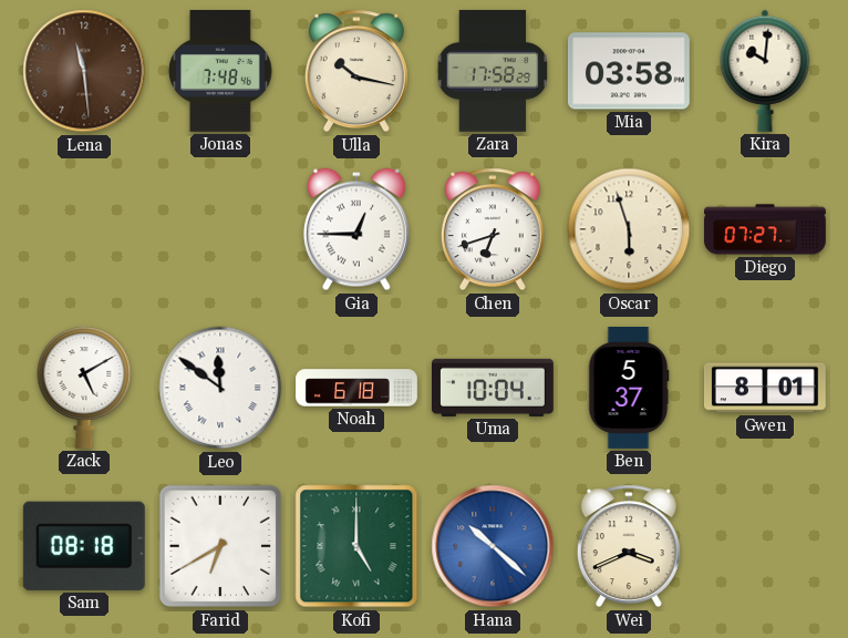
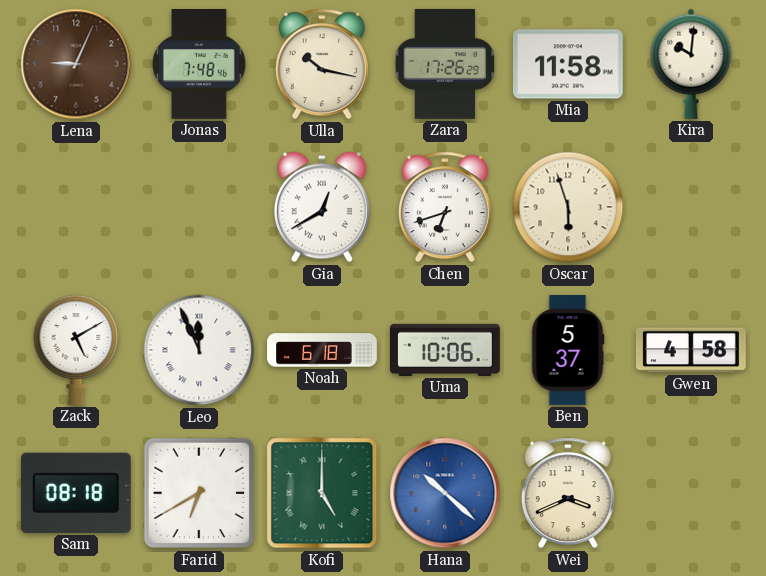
Lena: 11:29 -> 9:04
Zara: 17:58 -> 17:26
Mia: 03:58 -> 11:58
Gia: 12:45 -> 12:40
Diego: 07:27 -> none
Leo: 11:51 -> 11:56
Uma: 10:04 -> 10:06
Gwen: 8:01 -> 4:58
